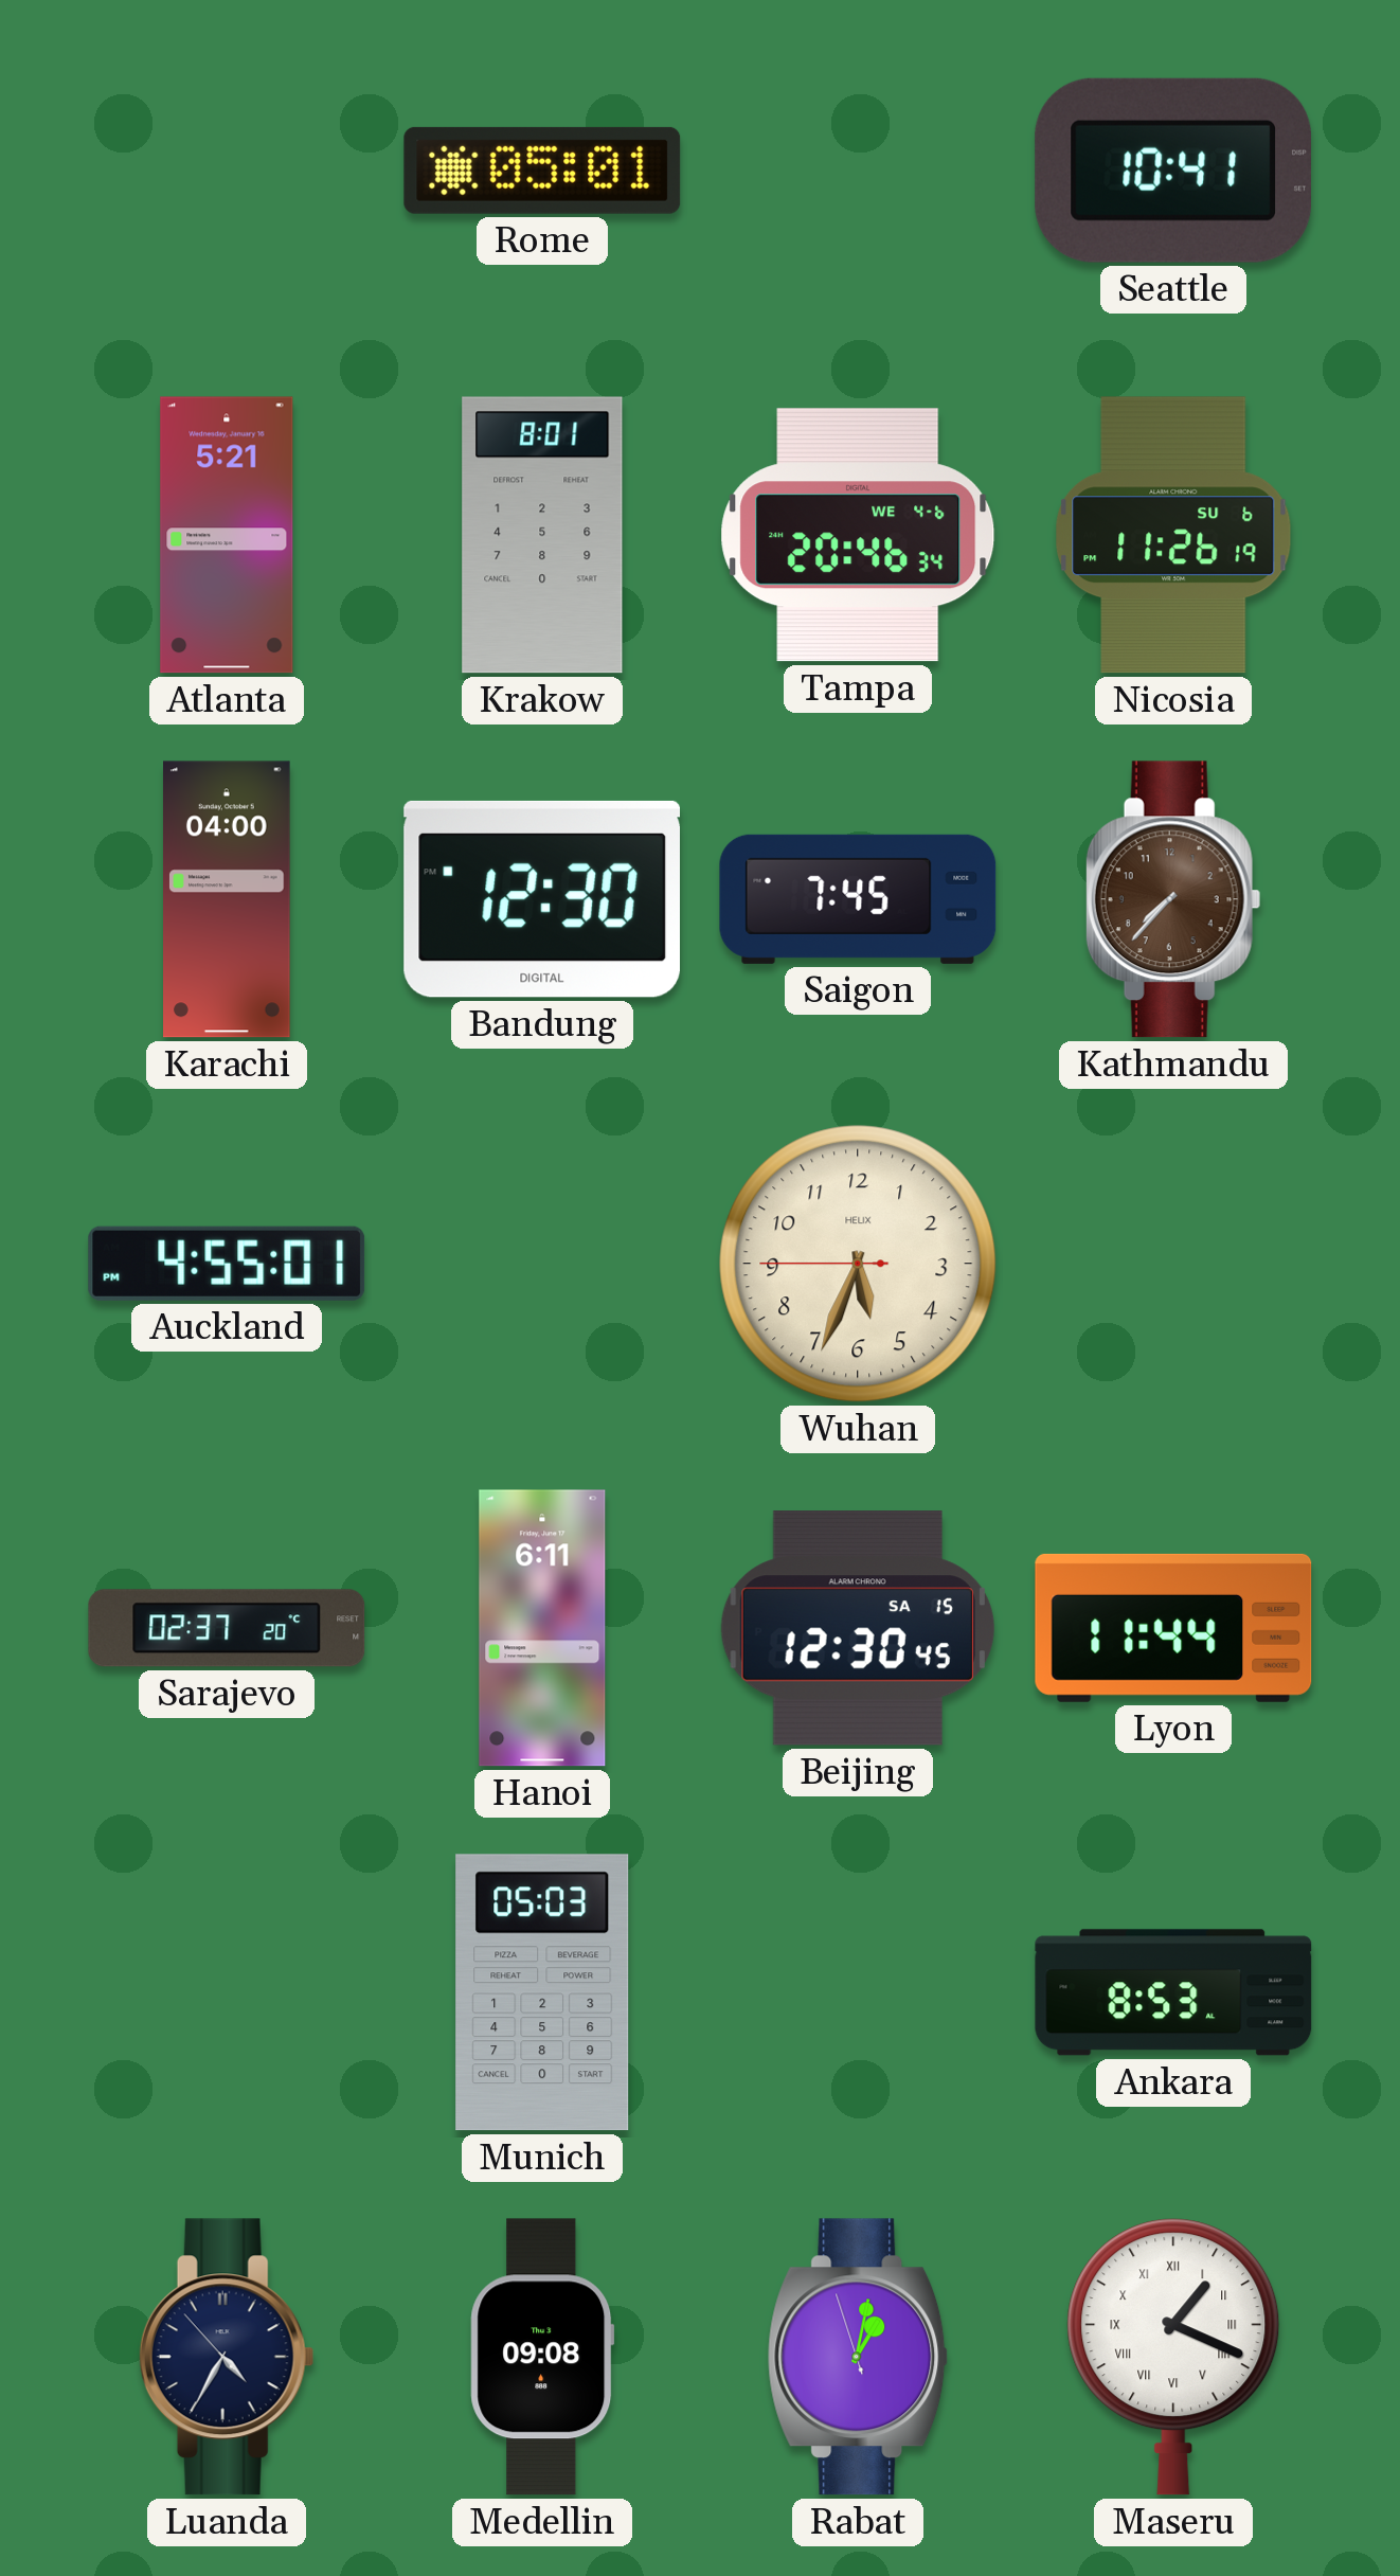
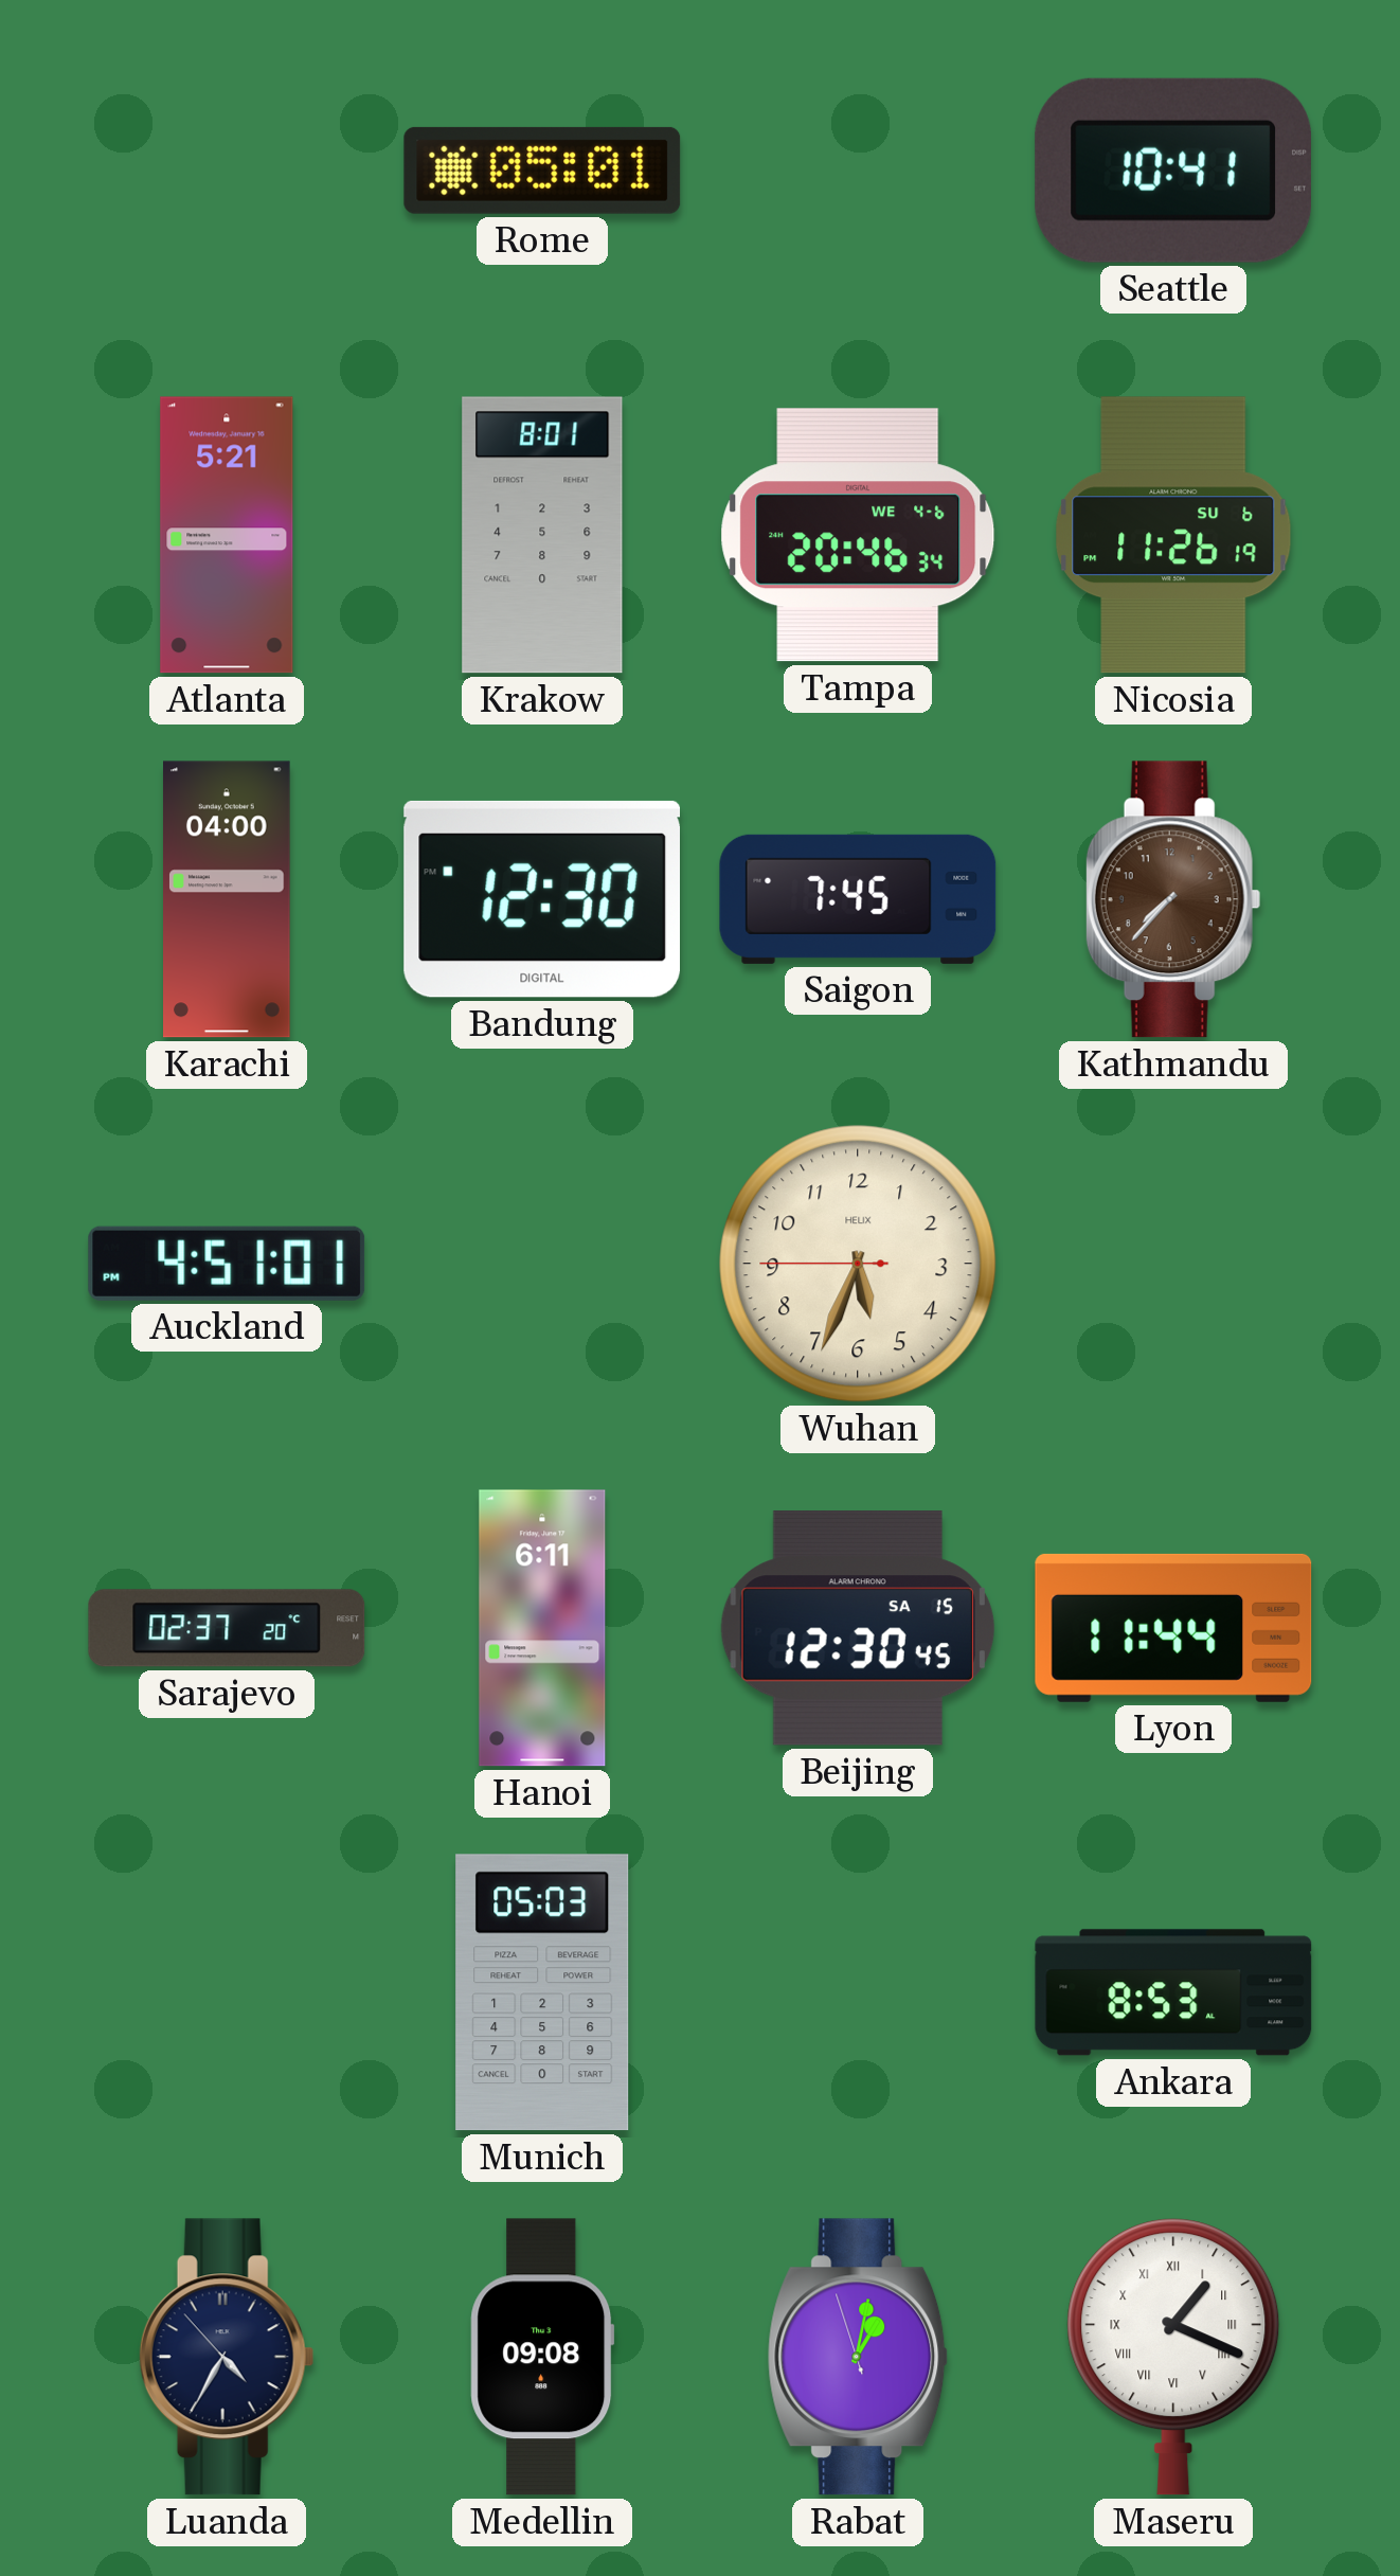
Auckland: 4:55 -> 4:51
